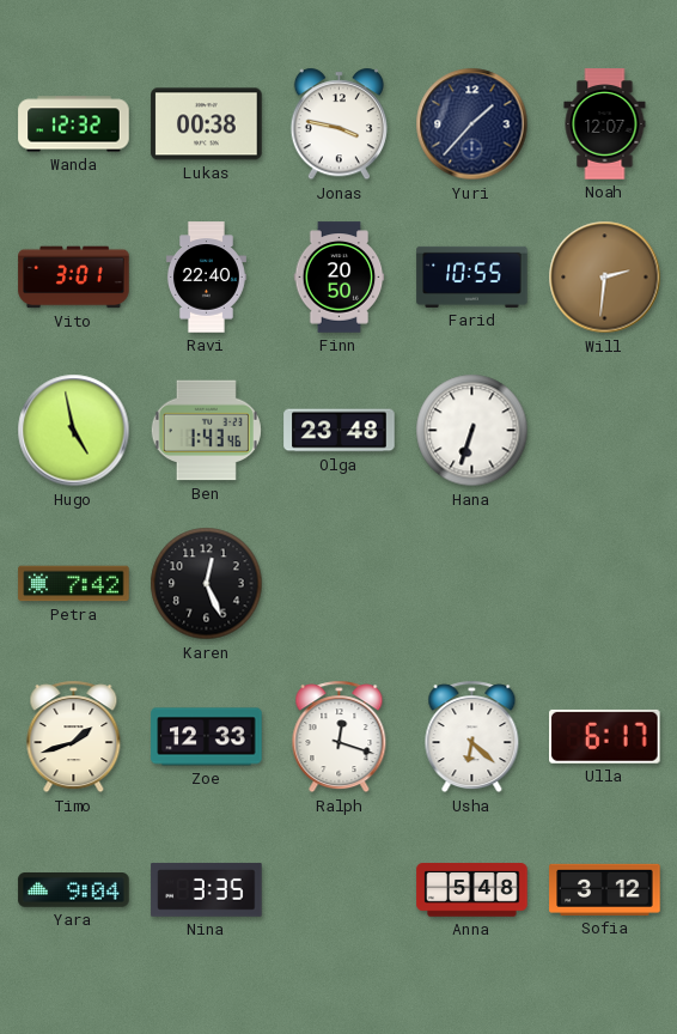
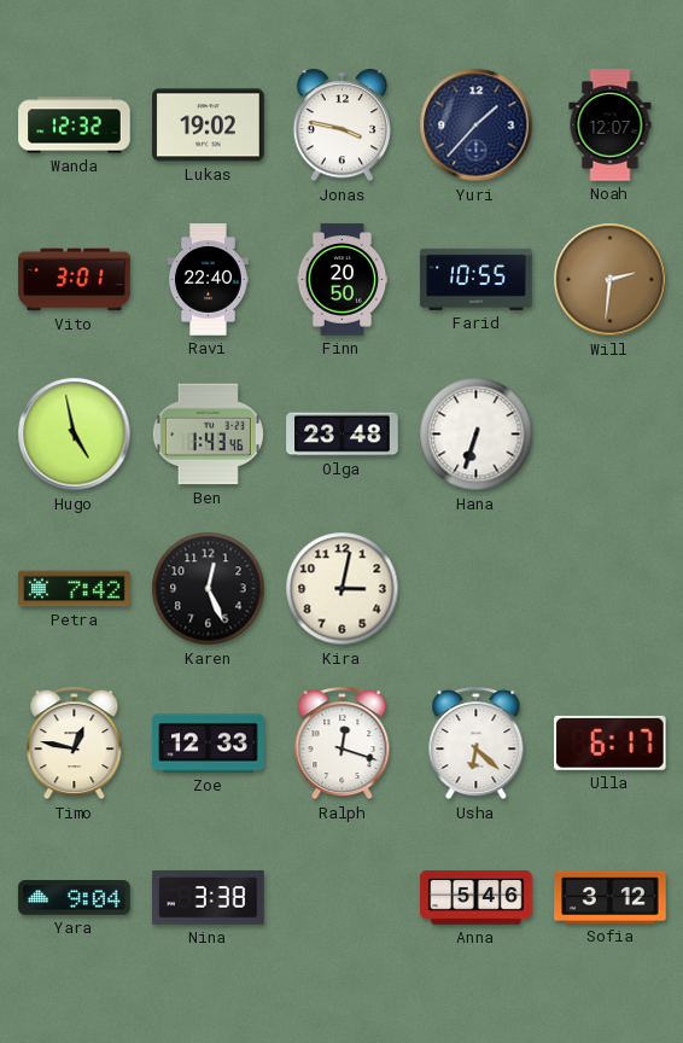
Lukas: 00:38 -> 19:02
Kira: none -> 3:02
Timo: 1:42 -> 12:47
Nina: 3:35 -> 3:38
Anna: 5:48 -> 5:46
